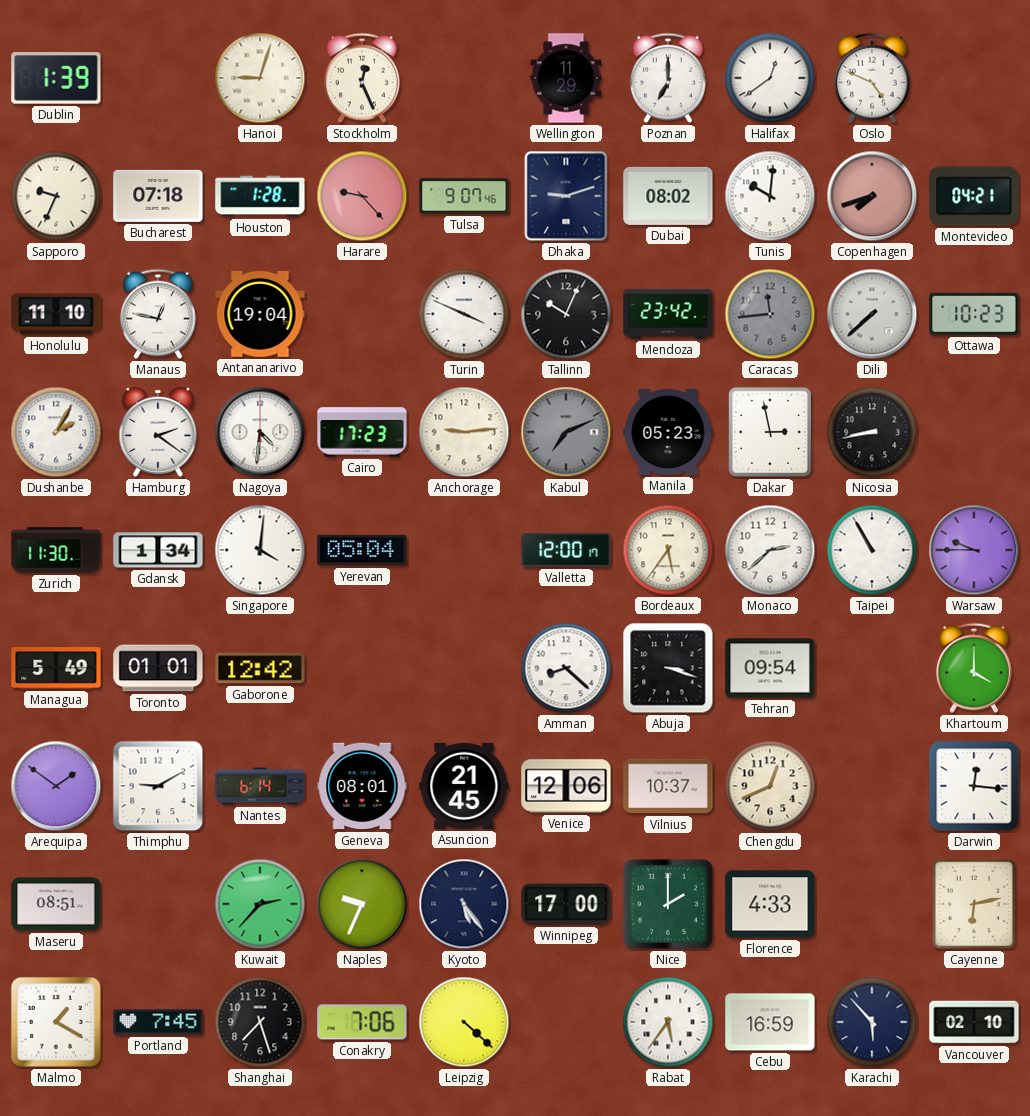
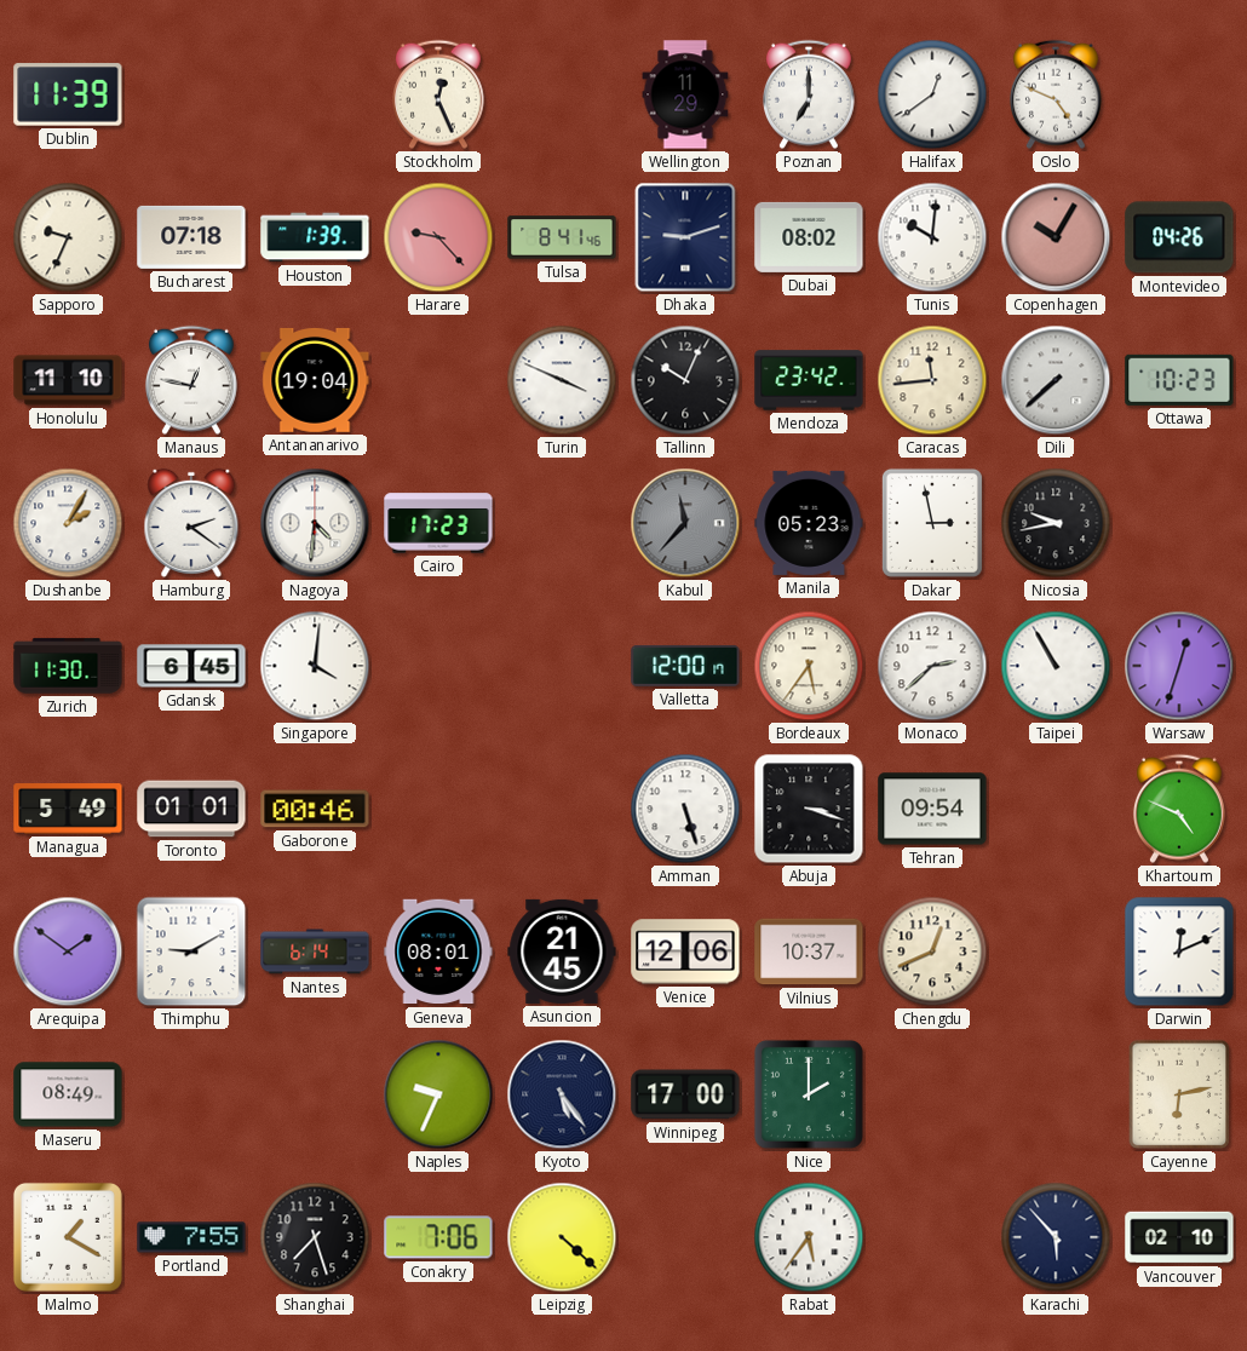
Dublin: 1:39 -> 11:39
Hanoi: 9:03 -> none
Houston: 1:28 -> 1:39
Tulsa: 9:07 -> 8:41
Copenhagen: 7:42 -> 10:05
Montevideo: 04:21 -> 04:26
Caracas dial: grey -> cream
Anchorage: 9:14 -> none
Kabul: 7:11 -> 11:37
Nicosia: 8:43 -> 9:43
Gdansk: 1:34 -> 6:45
Yerevan: 05:04 -> none
Warsaw: 9:45 -> 12:33
Gaborone: 12:42 -> 00:46
Amman: 8:22 -> 5:27
Khartoum: 4:00 -> 4:49
Darwin: 12:16 -> 12:11
Maseru: 08:51 -> 08:49
Kuwait: 2:37 -> none
Florence: 4:33 -> none
Portland: 7:45 -> 7:55
Cebu: 16:59 -> none
